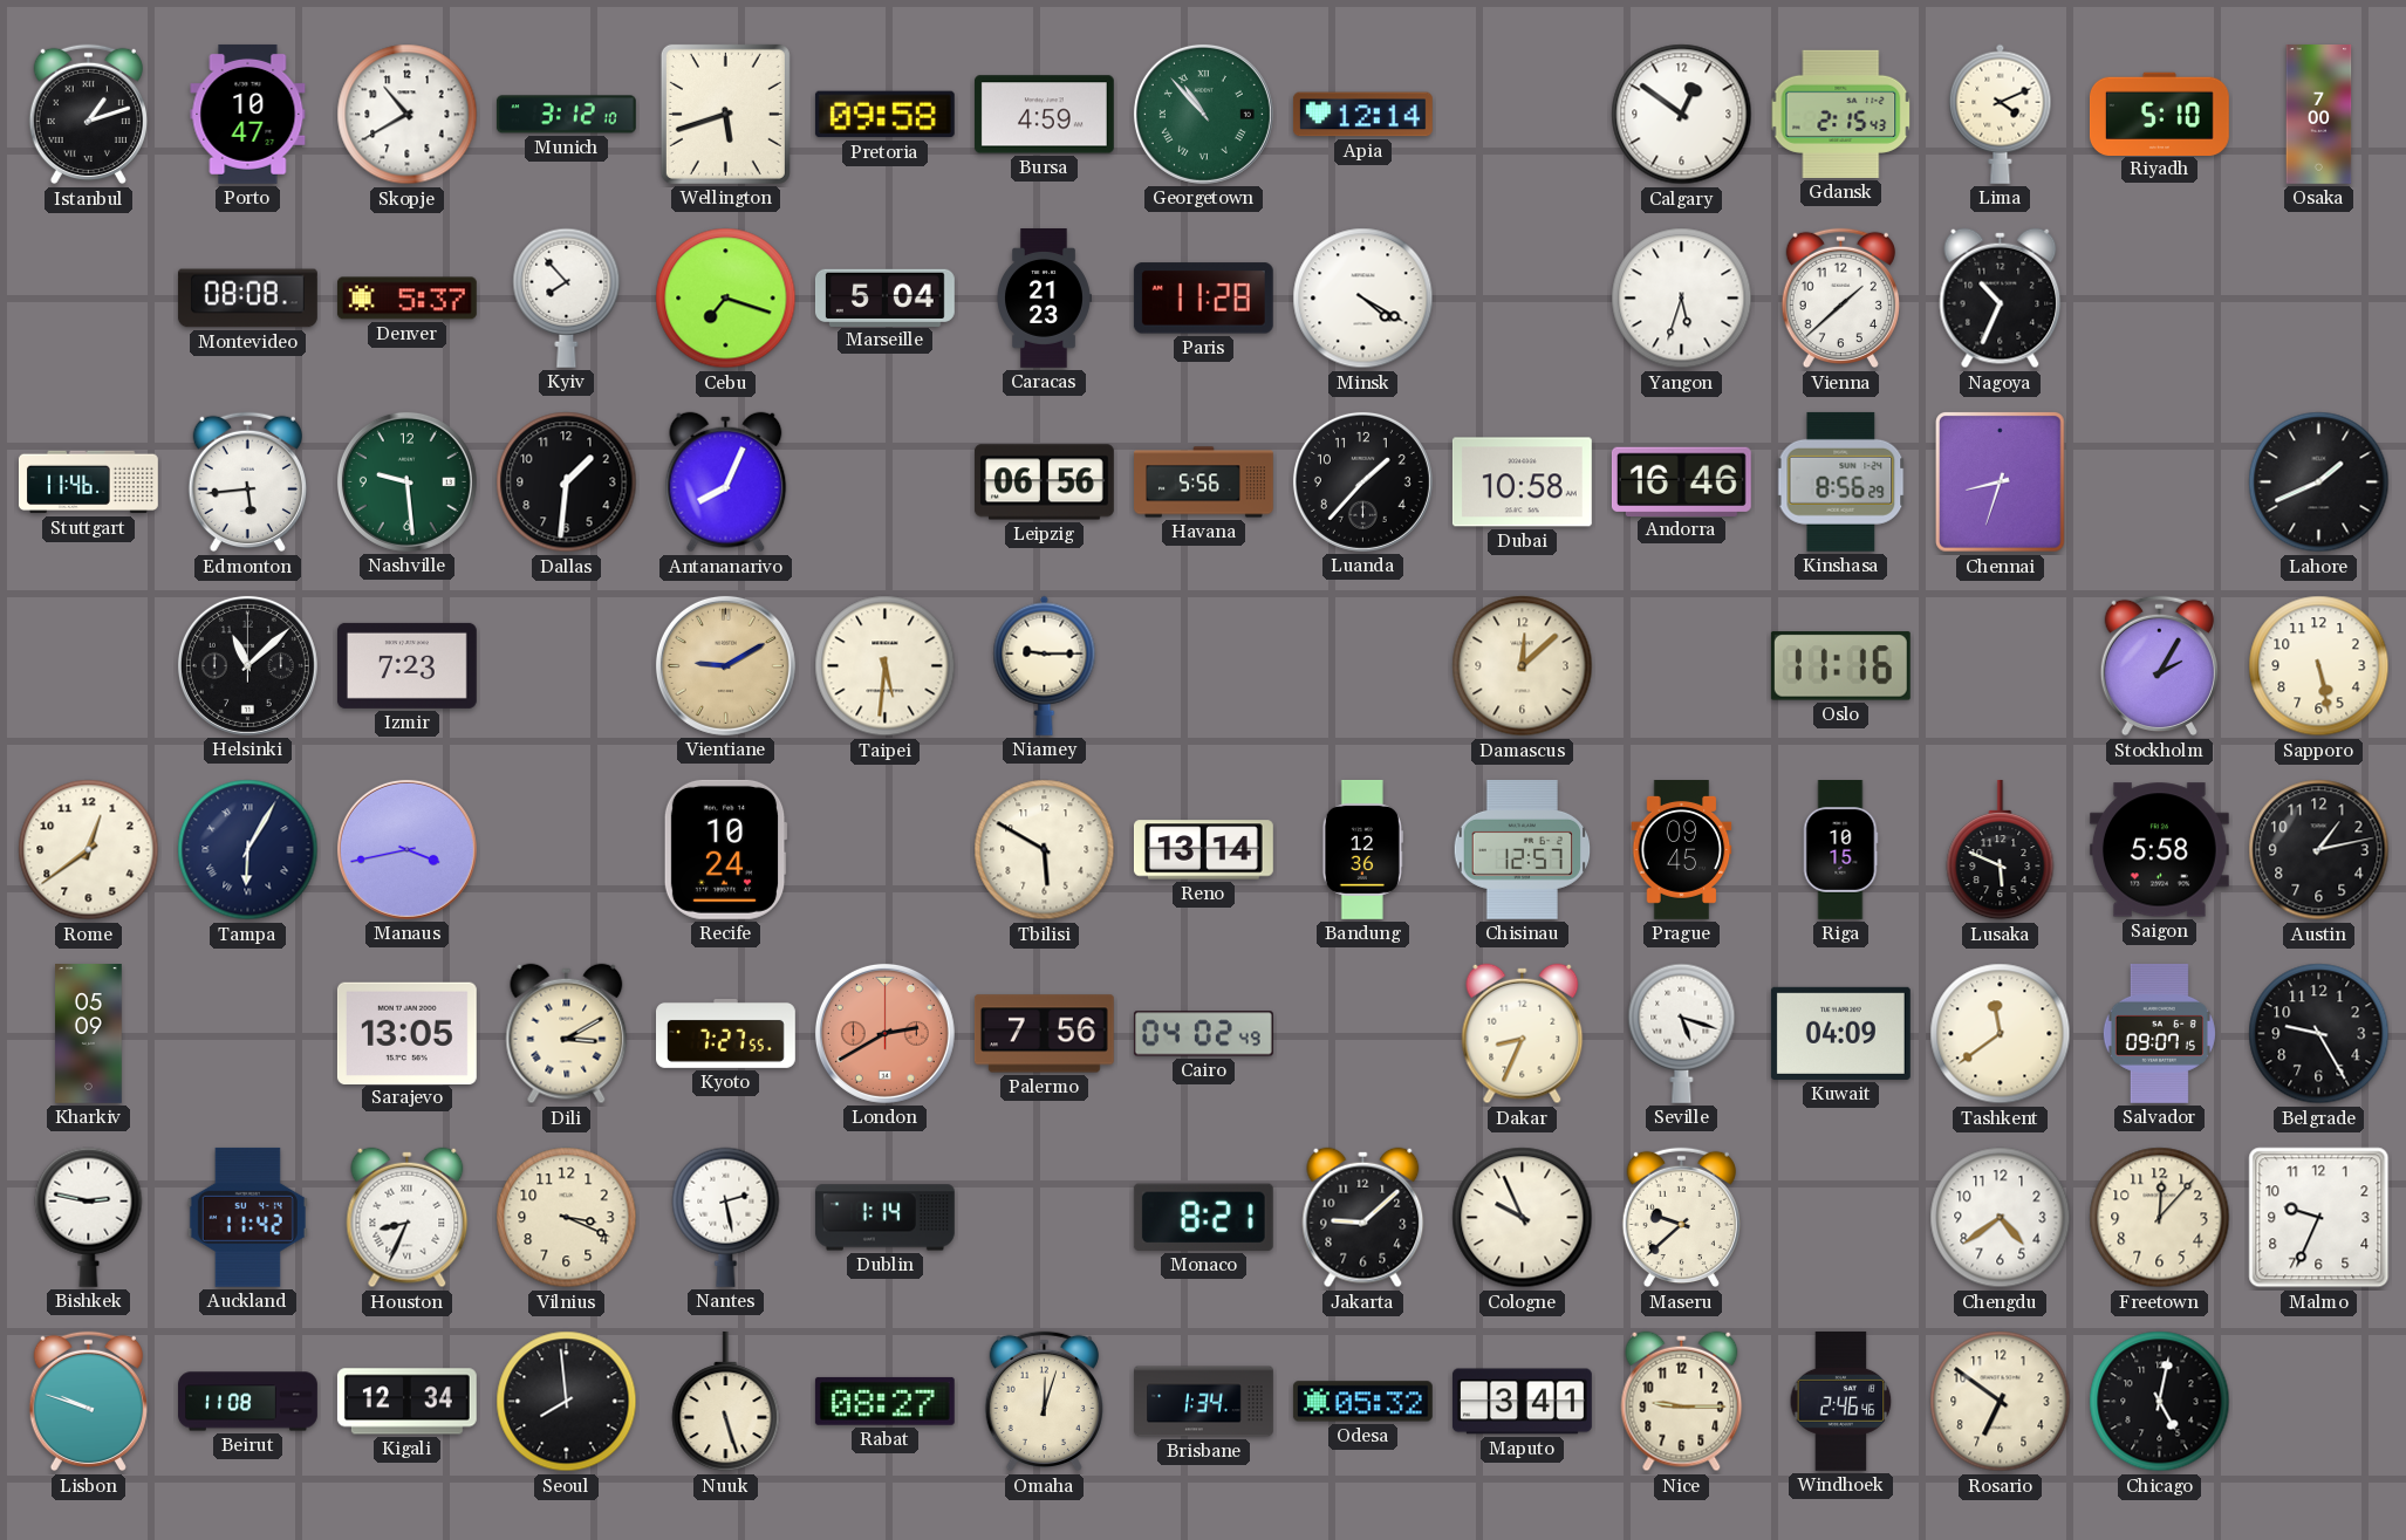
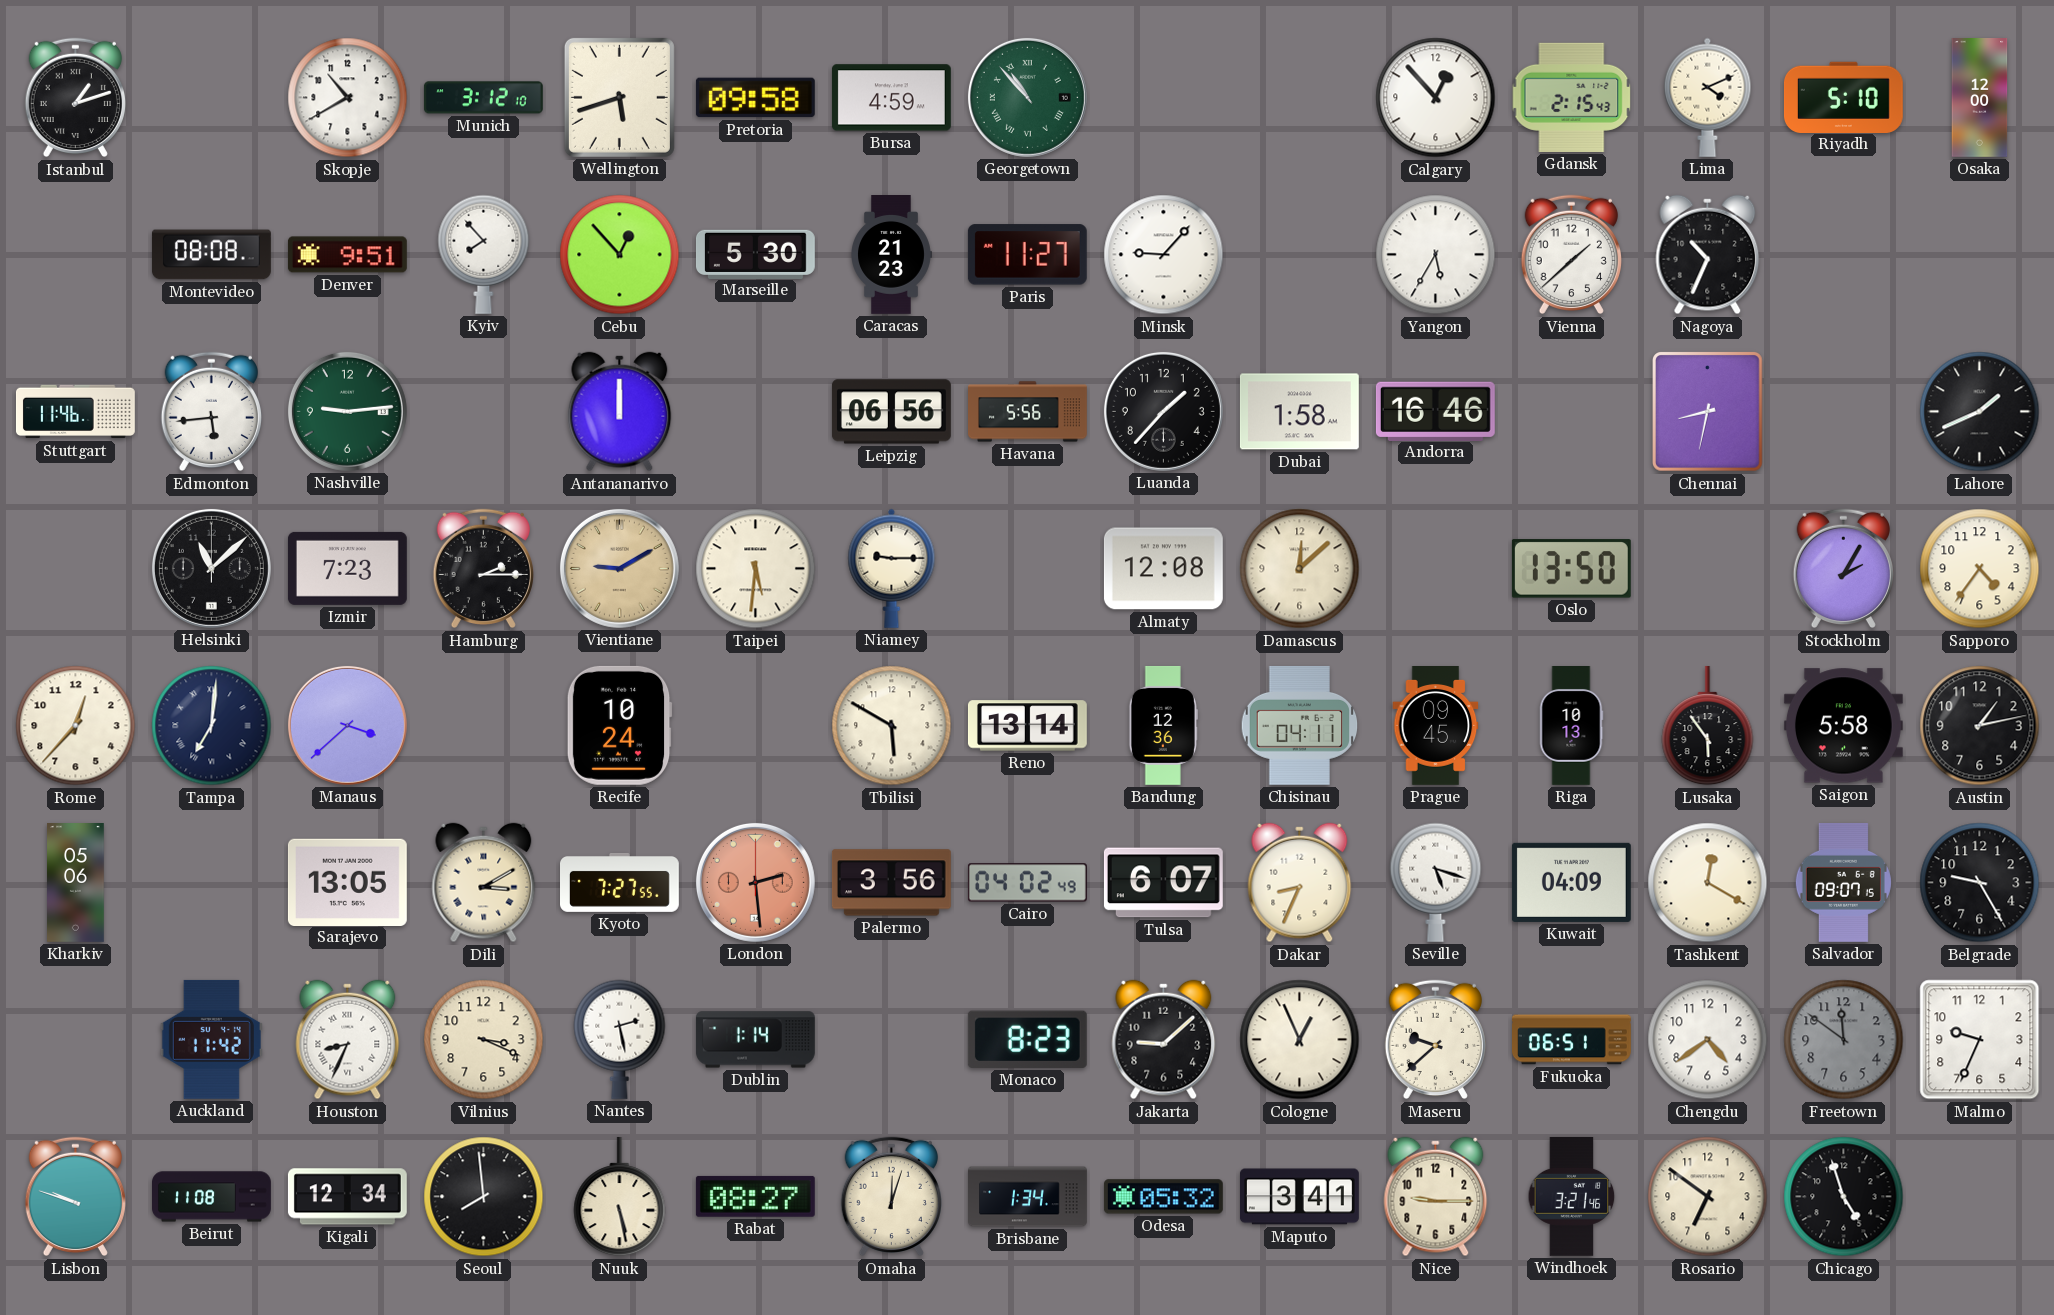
Porto: 10:47 -> none
Apia: 12:14 -> none
Calgary: 12:51 -> 12:53
Osaka: 7:00 -> 12:00
Denver: 5:37 -> 9:51
Cebu: 7:18 -> 12:53
Marseille: 5:04 -> 5:30
Paris: 11:28 -> 11:27
Minsk: 4:20 -> 9:07
Yangon: 5:33 -> 5:35
Nashville: 9:29 -> 9:14
Dallas: 1:31 -> none
Antananarivo: 8:04 -> 12:00
Dubai: 10:58 -> 1:58
Kinshasa: 8:56 -> none
Chennai: 8:33 -> 8:32
Hamburg: none -> 2:15
Almaty: none -> 12:08
Oslo: 11:16 -> 13:50
Sapporo: 5:28 -> 4:36
Rome: 12:39 -> 12:37
Tampa: 6:05 -> 7:01
Manaus: 3:43 -> 3:38
Chisinau: 12:57 -> 04:11
Riga: 10:15 -> 10:13
Lusaka: 5:49 -> 5:54
Kharkiv: 05:09 -> 05:06
London: 2:40 -> 2:29
Palermo: 7:56 -> 3:56
Tulsa: none -> 6:07
Tashkent: 11:39 -> 12:20
Bishkek: 2:47 -> none
Monaco: 8:21 -> 8:23
Cologne: 9:56 -> 12:56
Fukuoka: none -> 06:51
Freetown: 12:07 -> 11:51
Freetown dial: cream -> grey
Nuuk: 5:27 -> 5:28
Windhoek: 2:46 -> 3:21
Chicago: 5:02 -> 4:57
